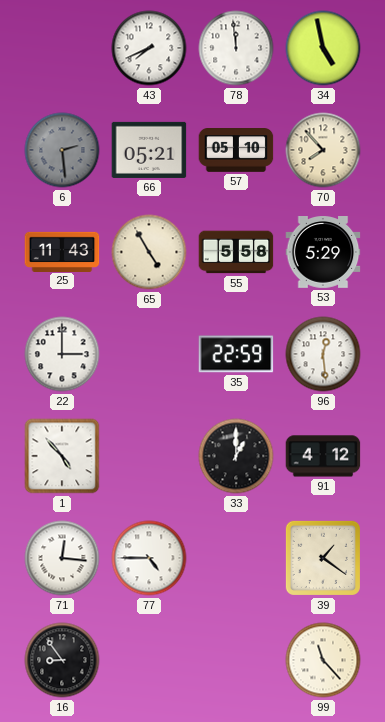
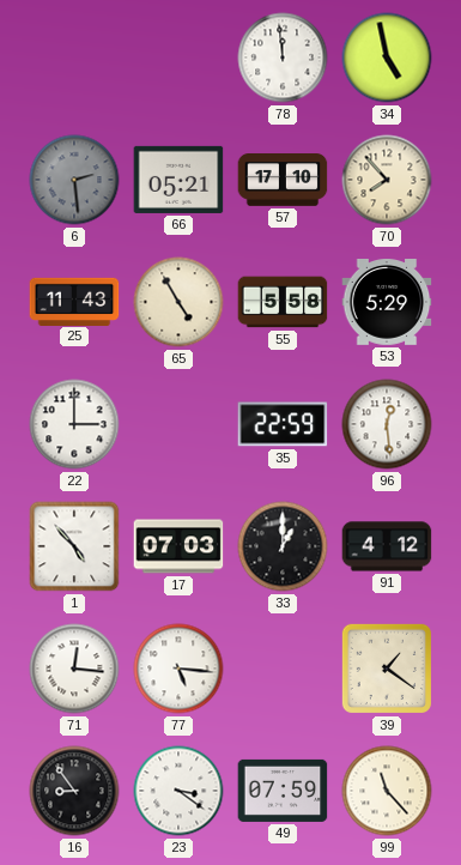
43: 7:41 -> none
57: 05:10 -> 17:10
17: none -> 07:03
77: 4:45 -> 5:16
23: none -> 3:21
49: none -> 07:59
